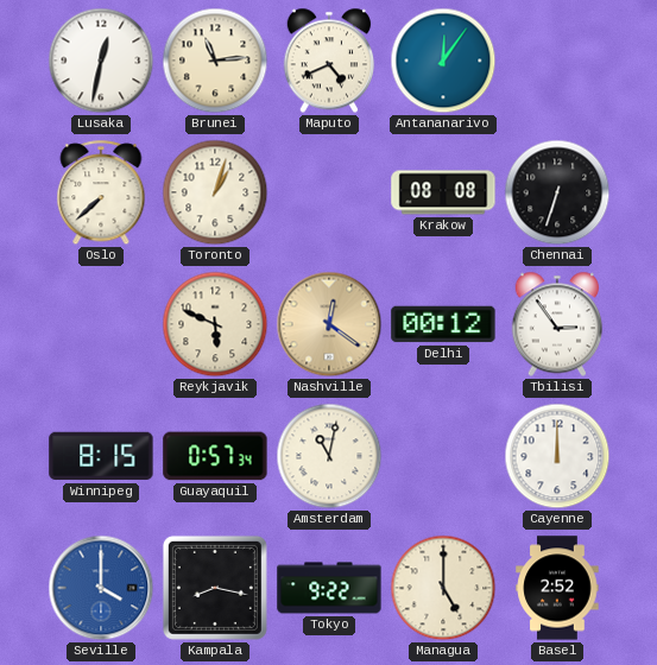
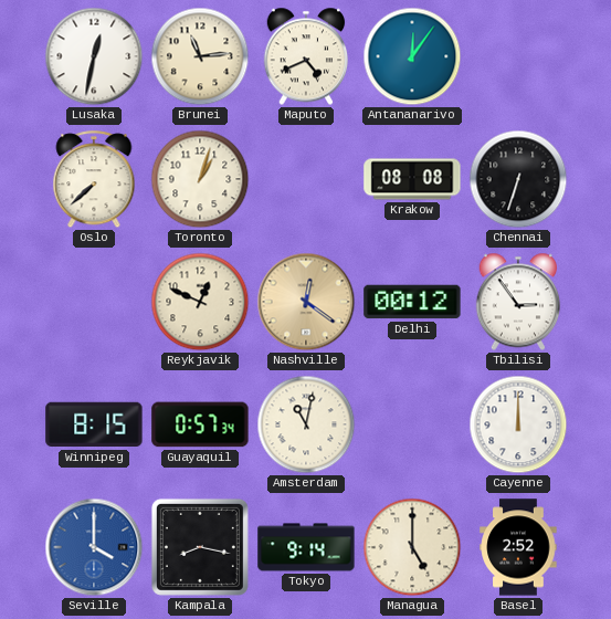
Reykjavik: 5:49 -> 12:49
Tokyo: 9:22 -> 9:14
